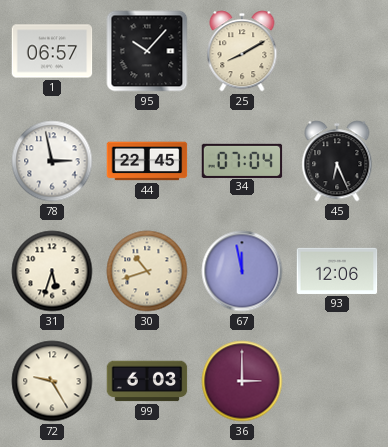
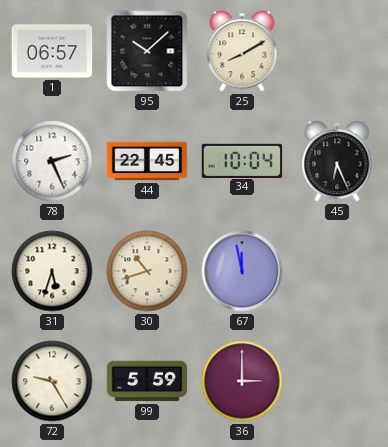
95: 10:07 -> 10:08
78: 2:58 -> 2:26
34: 07:04 -> 10:04
93: 12:06 -> none
99: 6:03 -> 5:59
